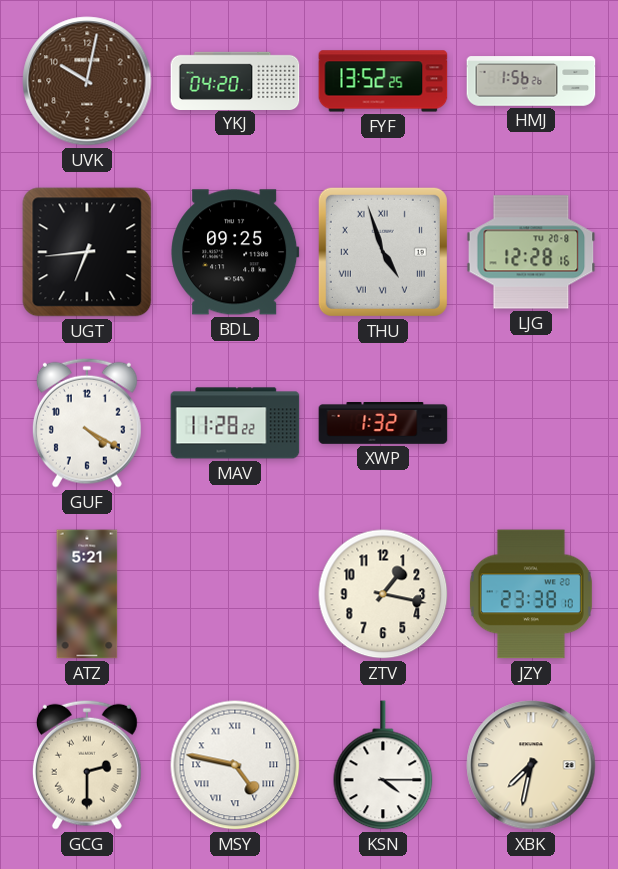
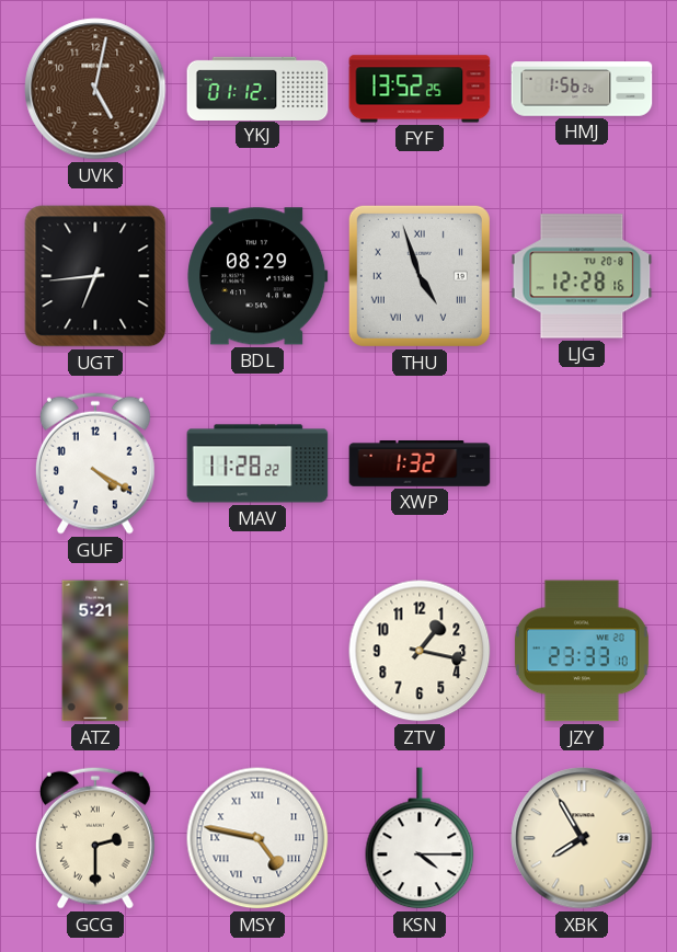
UVK: 10:02 -> 5:02
YKJ: 04:20 -> 01:12
BDL: 09:25 -> 08:29
JZY: 23:38 -> 23:33
XBK: 7:32 -> 7:55
